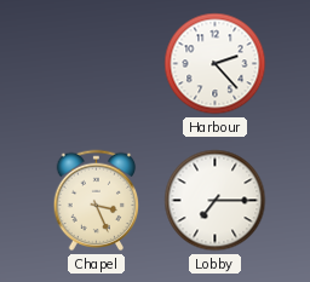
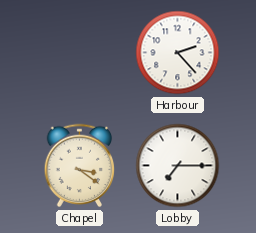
Chapel: 3:26 -> 3:21
